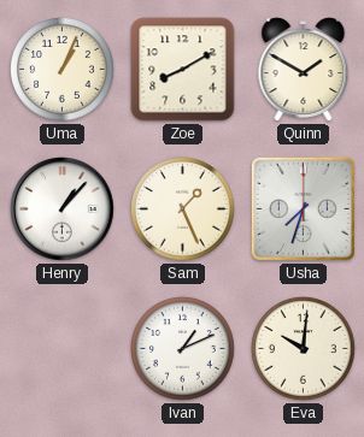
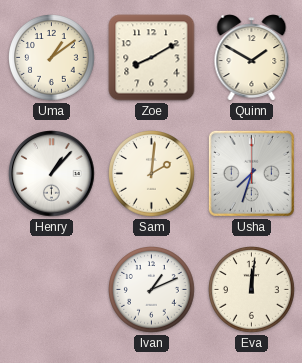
Uma: 1:04 -> 1:09
Sam: 1:26 -> 2:01
Eva: 10:01 -> 12:01
